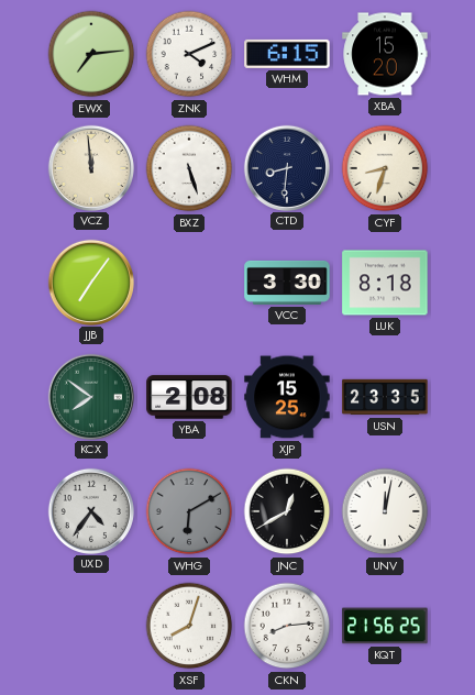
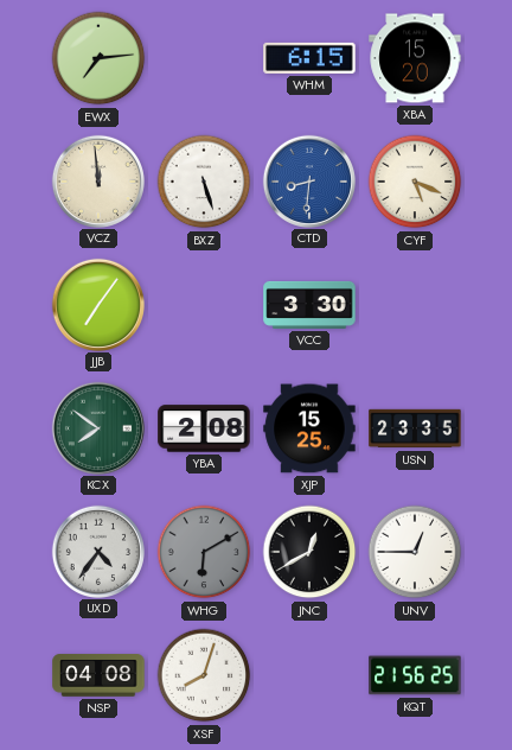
ZNK: 4:11 -> none
CTD dial: navy -> blue
CYF: 8:33 -> 5:19
LUK: 8:18 -> none
UNV: 12:02 -> 12:45
NSP: none -> 04:08
CKN: 8:14 -> none
